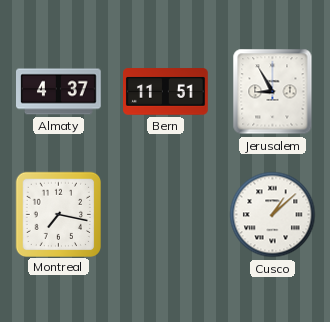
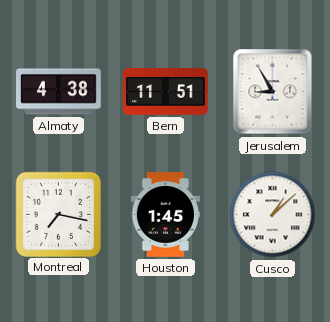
Almaty: 4:37 -> 4:38
Houston: none -> 1:45
